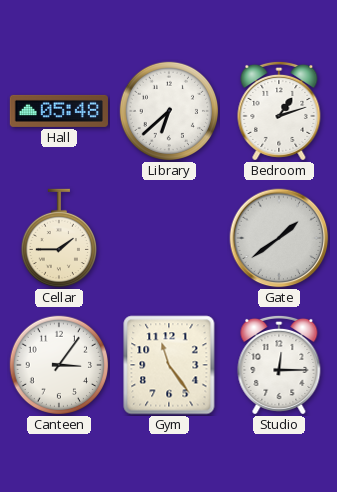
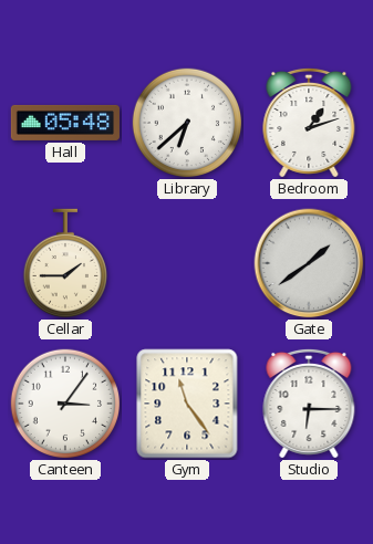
Studio: 12:15 -> 6:15
